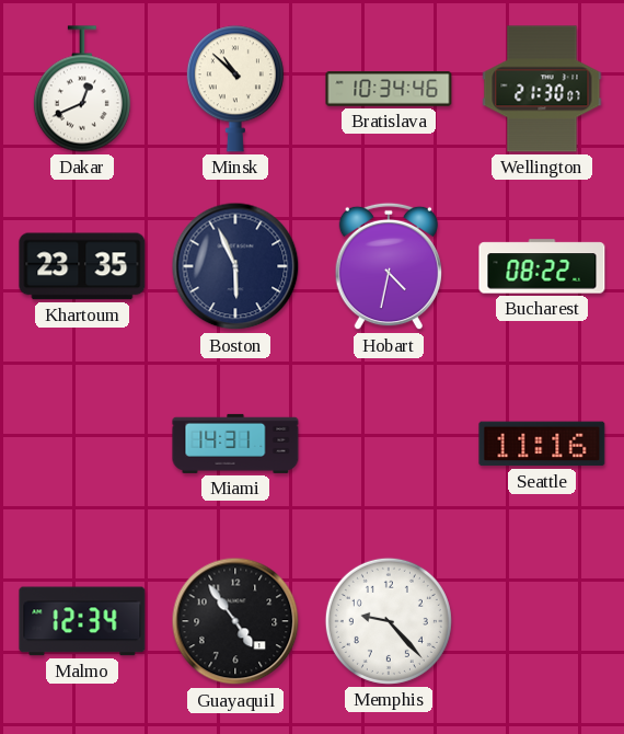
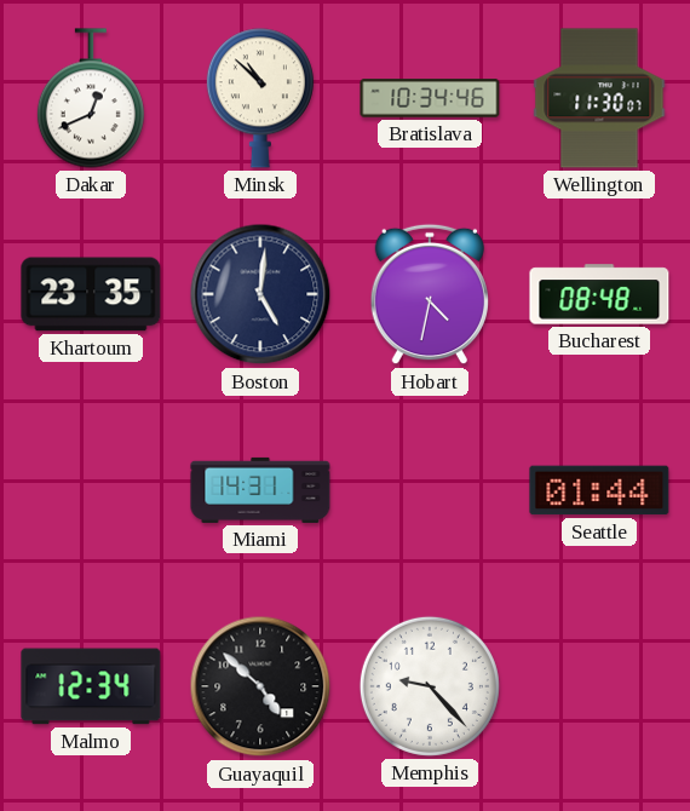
Wellington: 21:30 -> 11:30
Boston: 5:56 -> 5:01
Bucharest: 08:22 -> 08:48
Seattle: 11:16 -> 01:44
Guayaquil: 4:54 -> 4:52
